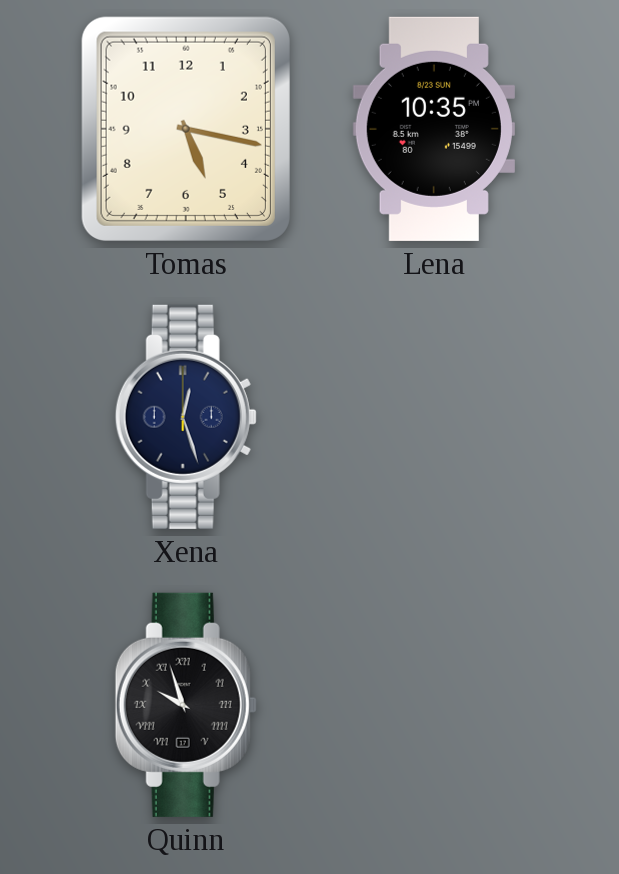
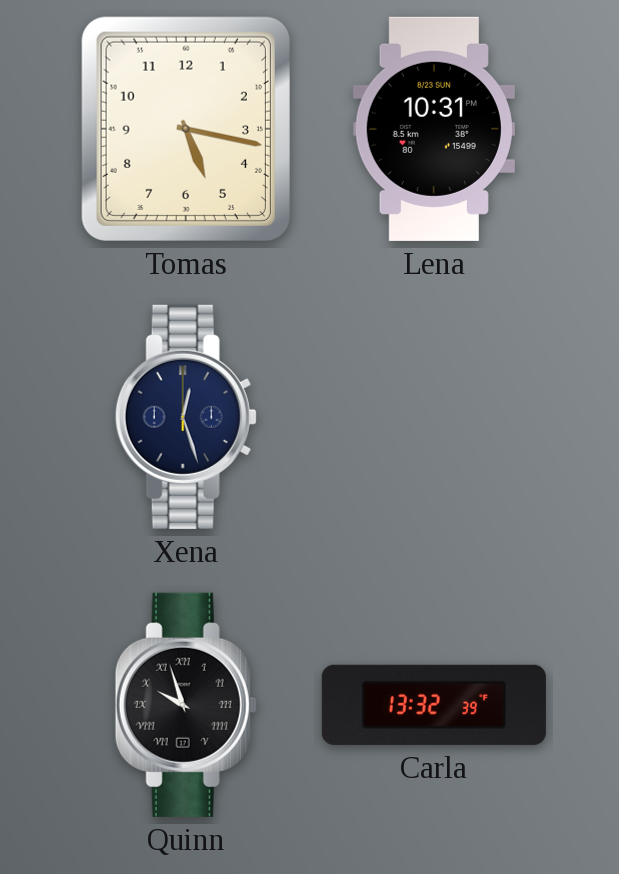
Lena: 10:35 -> 10:31
Carla: none -> 13:32
